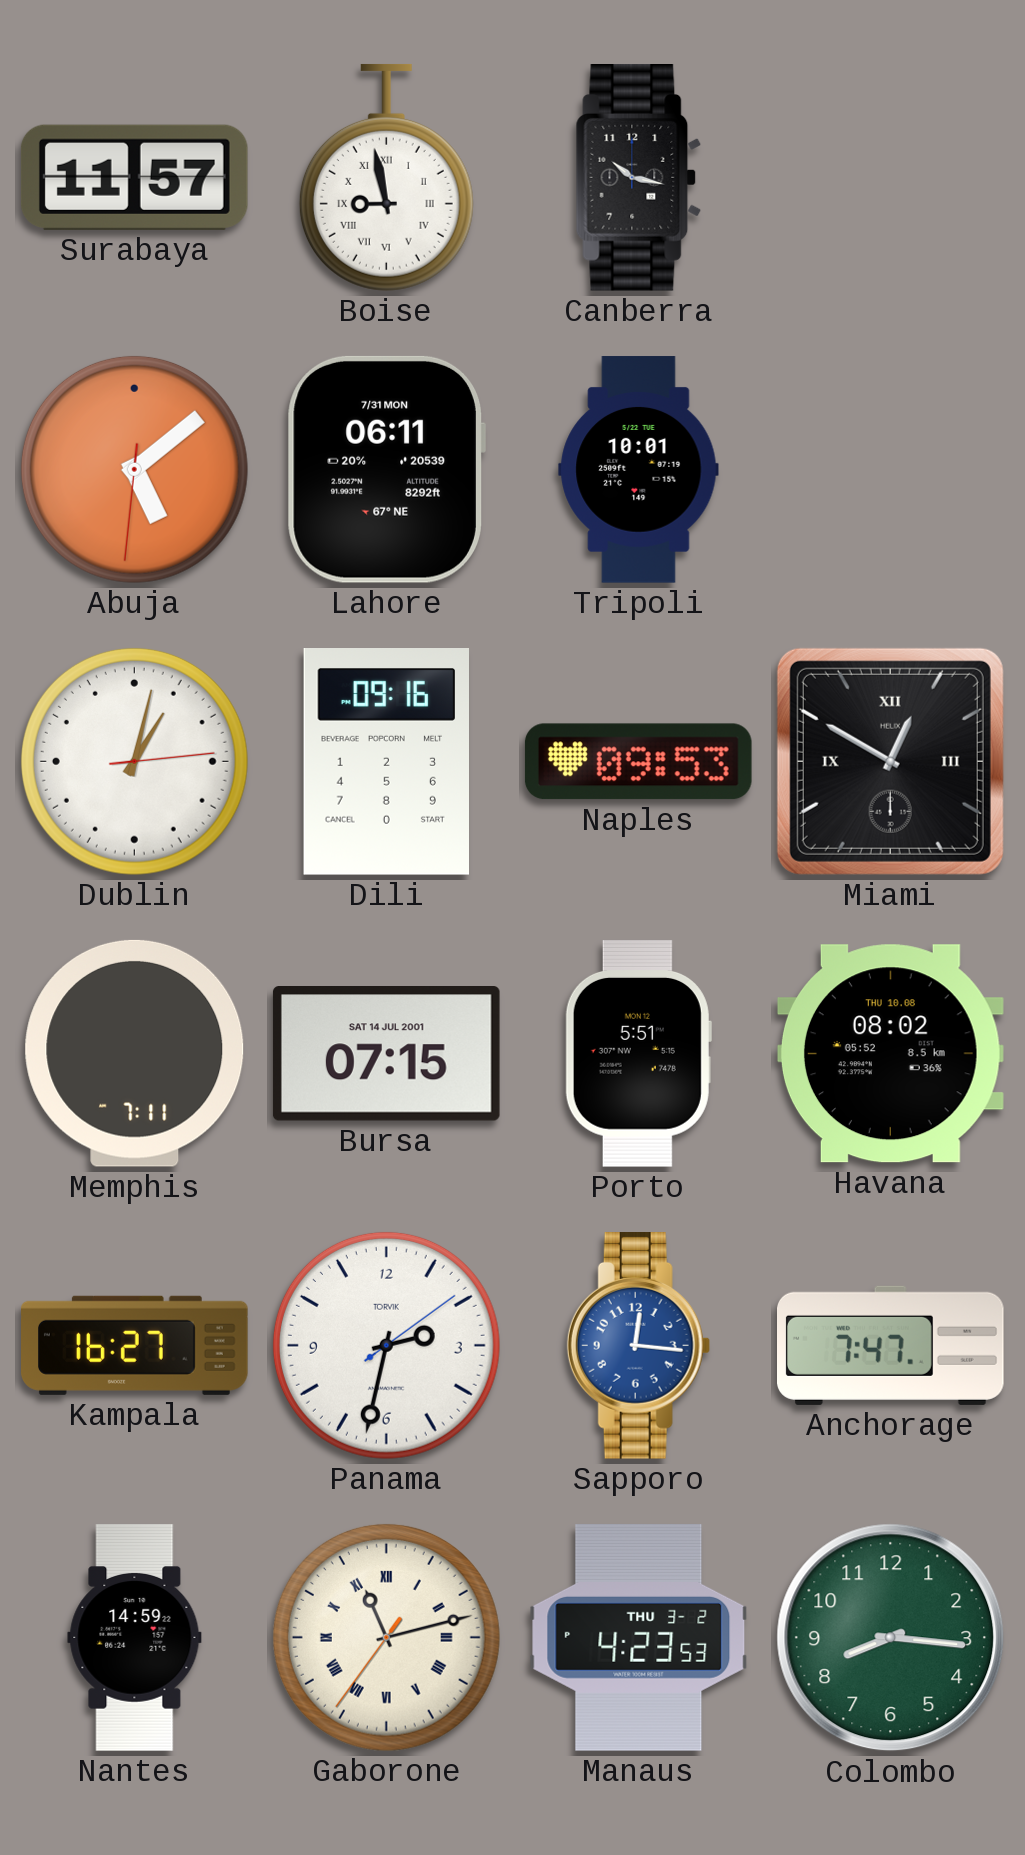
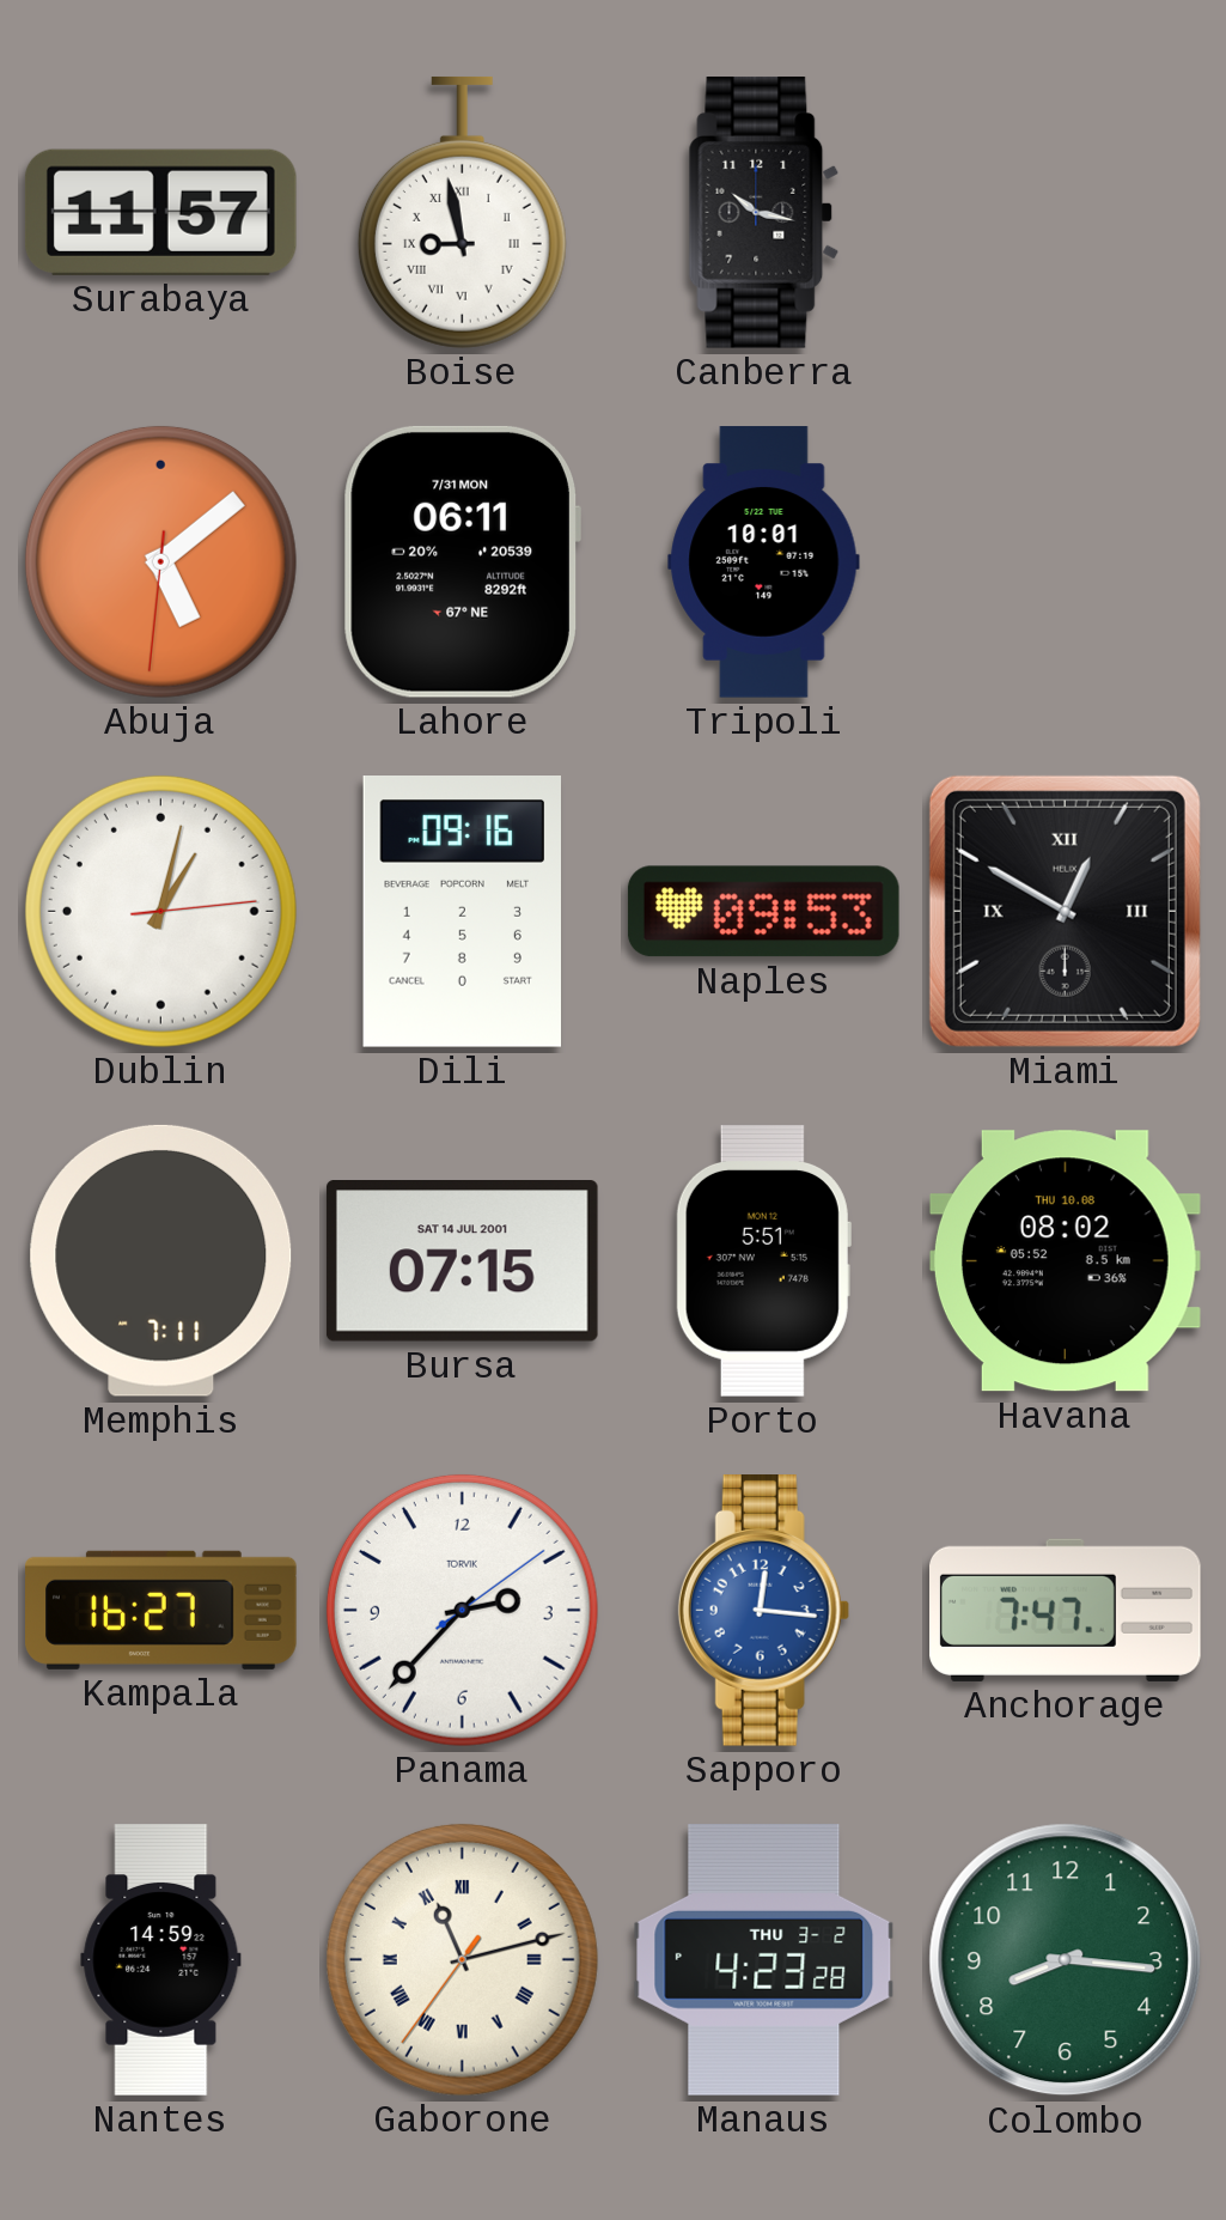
Panama: 2:32 -> 2:37
Manaus: 4:23:53 -> 4:23:28
